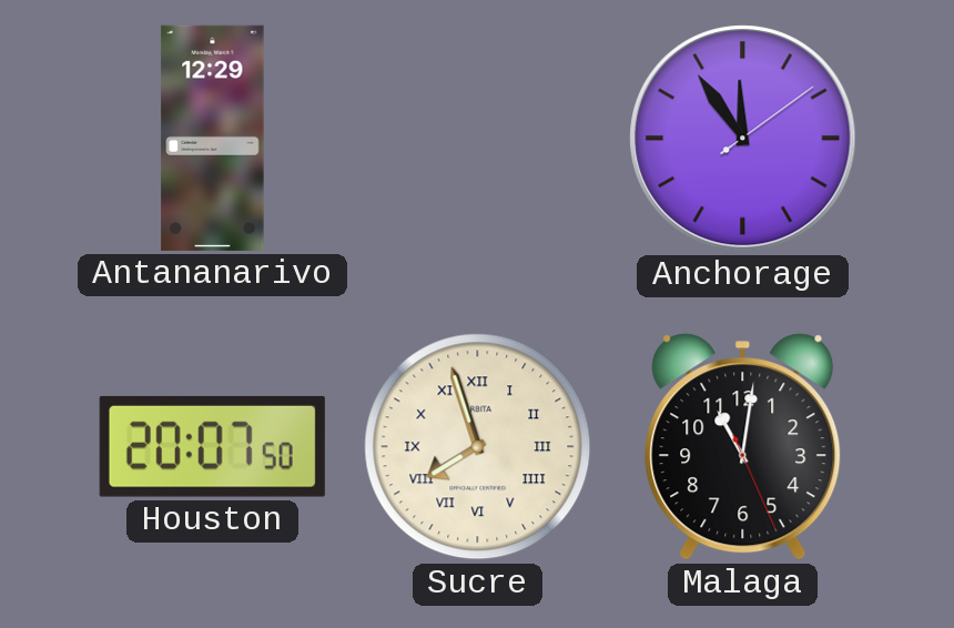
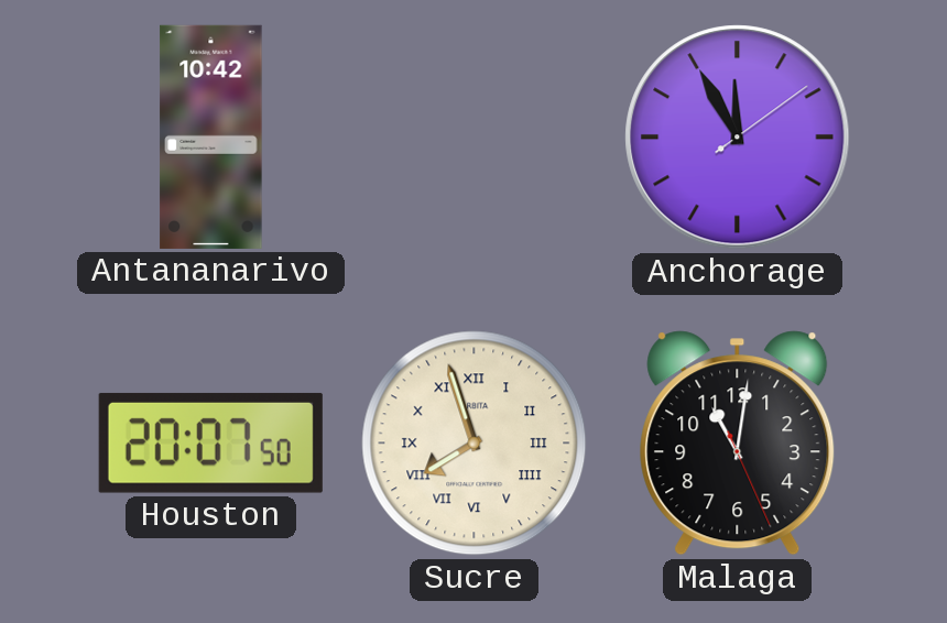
Antananarivo: 12:29 -> 10:42
Anchorage: 11:54 -> 11:55
